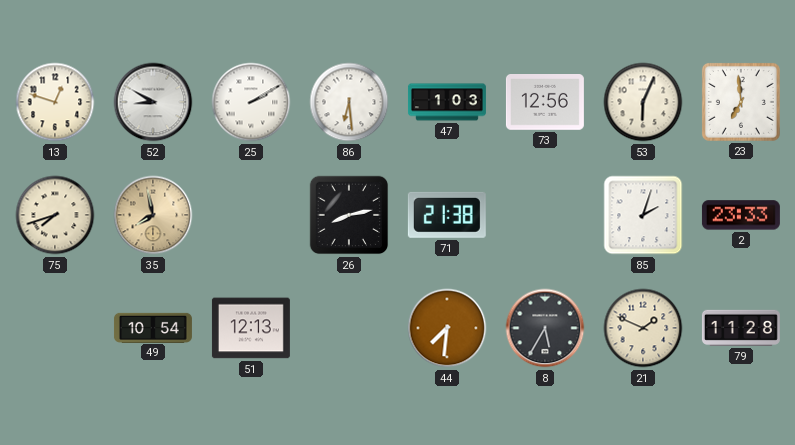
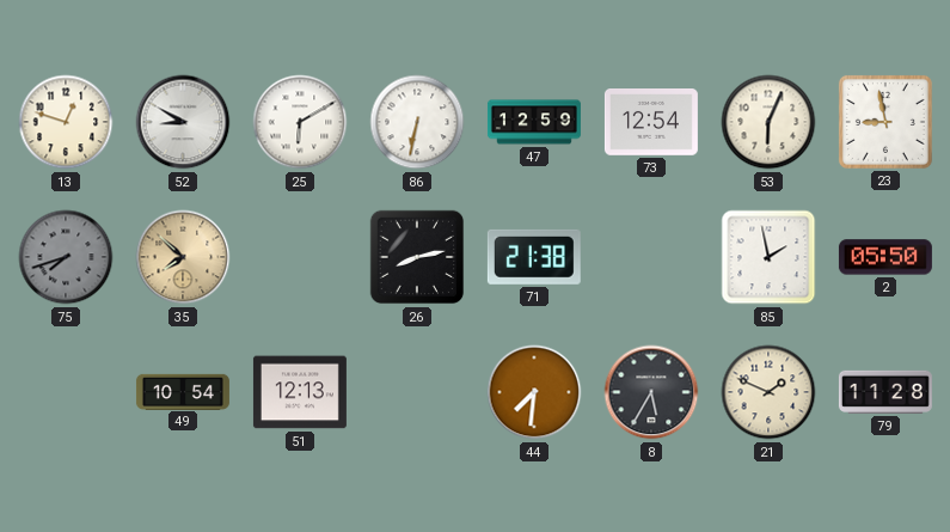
25: 2:10 -> 6:10
86: 6:29 -> 6:32
47: 1:03 -> 12:59
73: 12:56 -> 12:54
23: 6:59 -> 8:58
75 dial: cream -> grey
35: 7:58 -> 7:52
85: 2:03 -> 1:58
2: 23:33 -> 05:50
